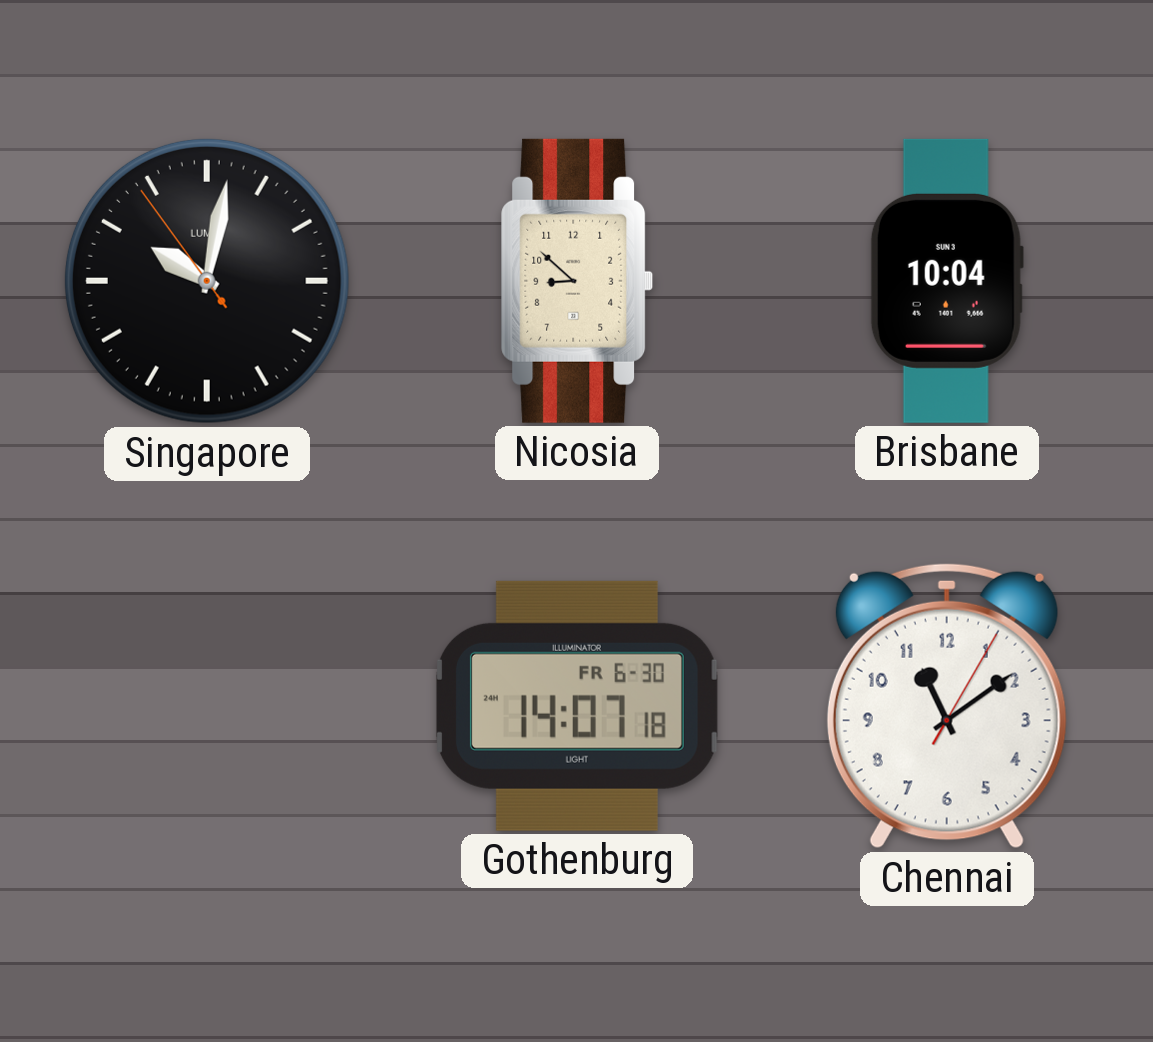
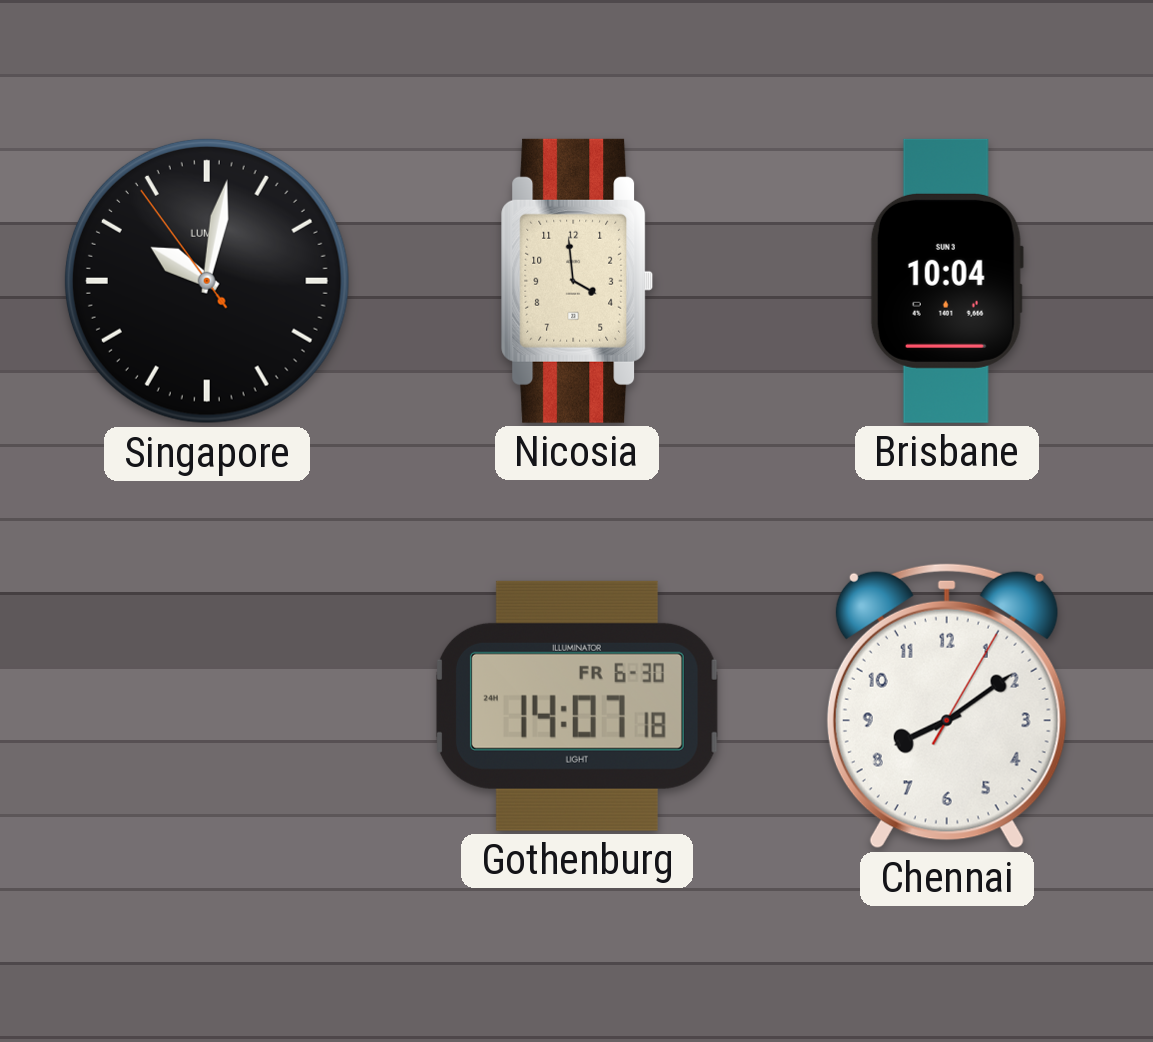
Nicosia: 8:52 -> 3:59
Chennai: 11:09 -> 8:09
